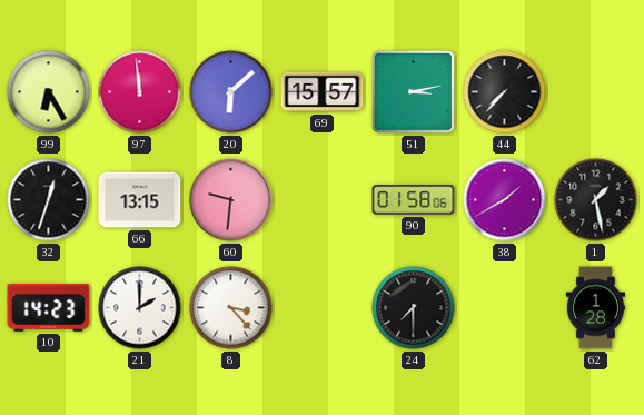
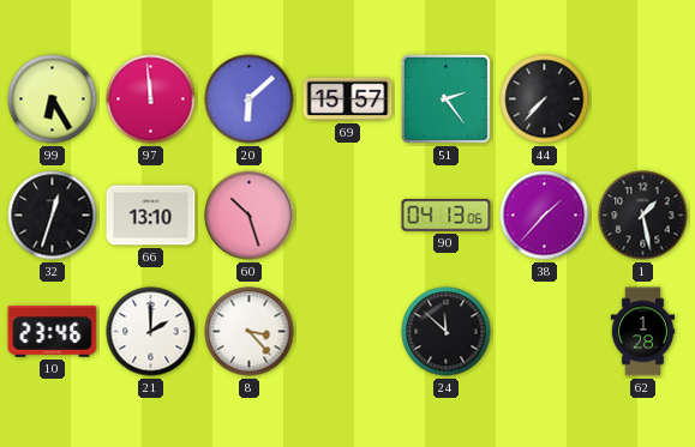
51: 3:13 -> 2:24
66: 13:15 -> 13:10
60: 9:31 -> 10:27
90: 01:58 -> 04:13
38: 1:40 -> 1:37
10: 14:23 -> 23:46
24: 7:30 -> 11:52
